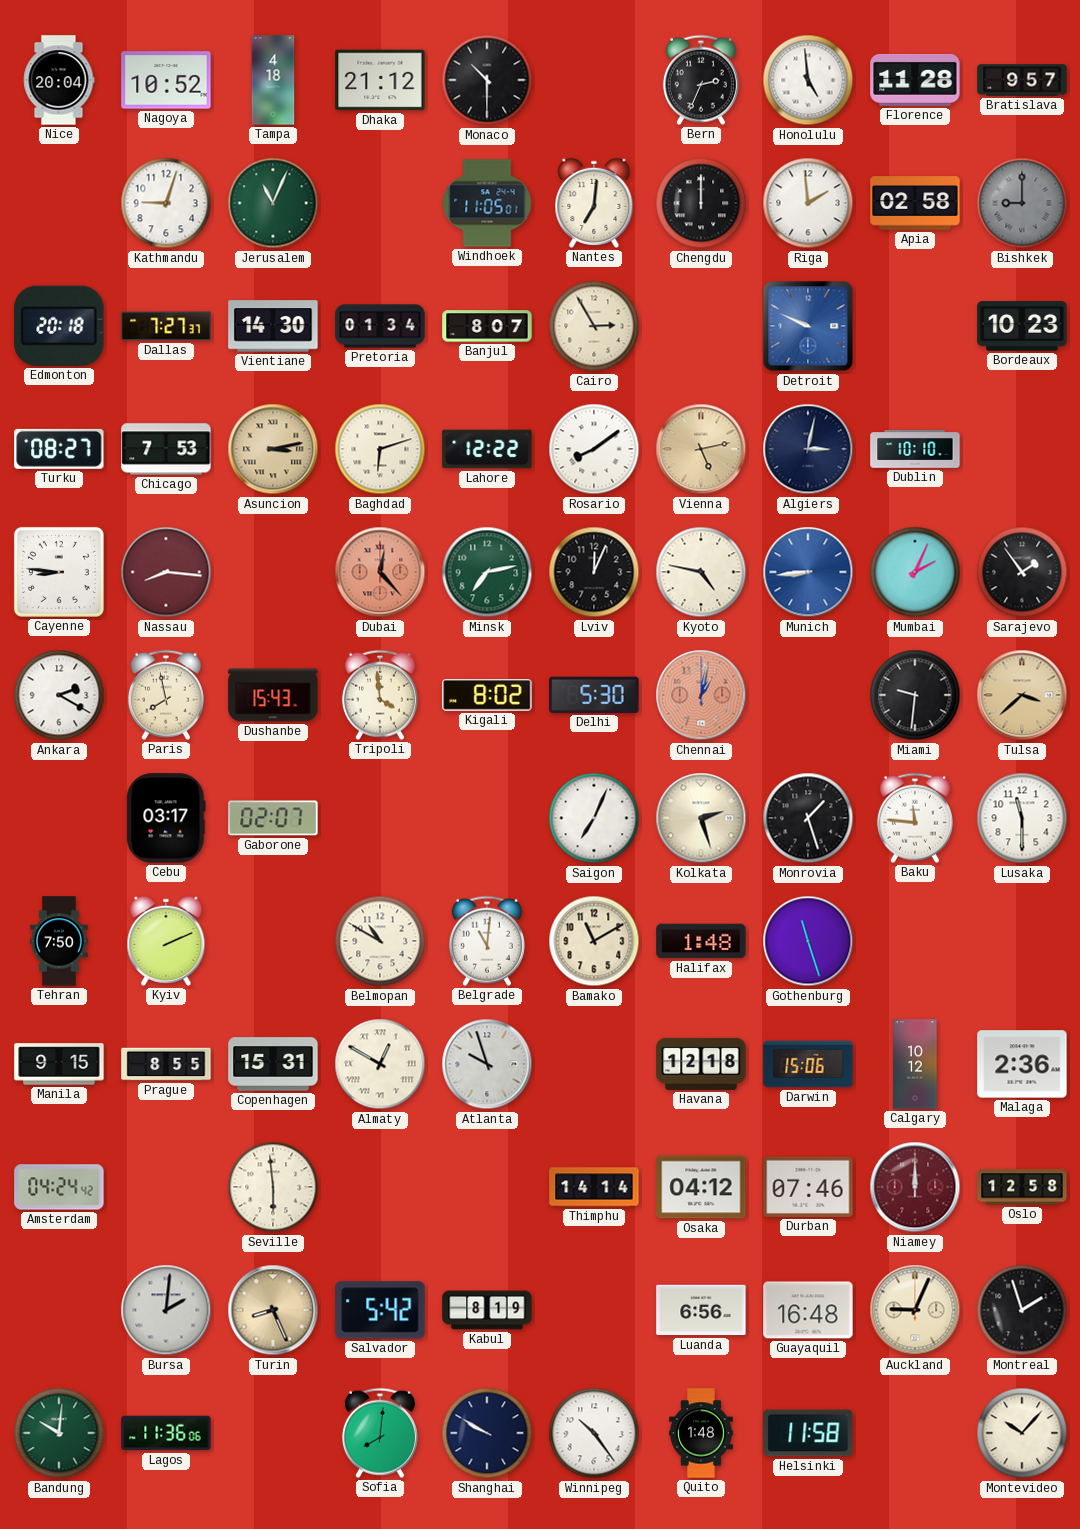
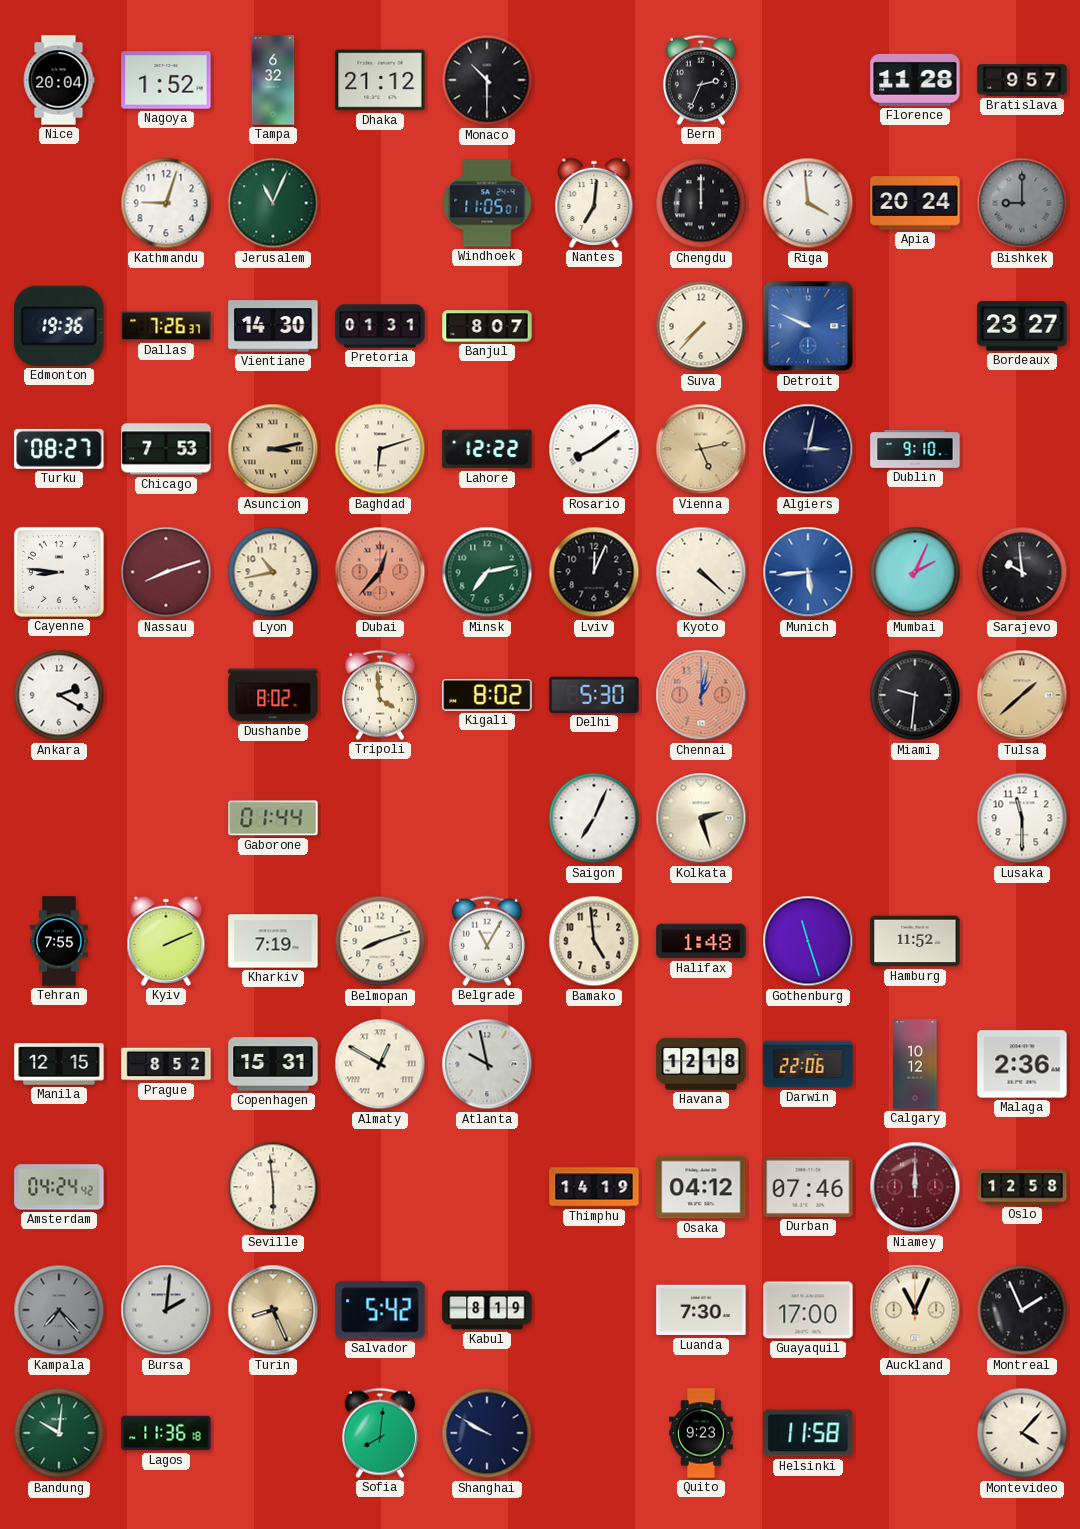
Nagoya: 10:52 -> 1:52
Tampa: 4:18 -> 6:32
Honolulu: 4:59 -> none
Riga: 1:59 -> 3:59
Apia: 02:58 -> 20:24
Edmonton: 20:18 -> 19:36
Dallas: 7:27 -> 7:26
Pretoria: 01:34 -> 01:31
Cairo: 2:55 -> none
Suva: none -> 7:37
Bordeaux: 10:23 -> 23:27
Dublin: 10:10 -> 9:10
Nassau: 8:16 -> 8:12
Lyon: none -> 10:43
Dubai: 12:23 -> 12:37
Kyoto: 4:47 -> 4:22
Munich: 8:44 -> 5:44
Sarajevo: 1:54 -> 9:59
Paris: 7:58 -> none
Dushanbe: 15:43 -> 8:02
Tulsa: 3:38 -> 1:38
Cebu: 03:17 -> none
Gaborone: 02:07 -> 01:44
Monrovia: 1:27 -> none
Baku: 11:46 -> none
Tehran: 7:50 -> 7:55
Kharkiv: none -> 7:19
Belmopan: 10:50 -> 8:12
Belgrade: 11:01 -> 11:05
Bamako: 11:10 -> 4:59
Hamburg: none -> 11:52
Manila: 9:15 -> 12:15
Prague: 8:55 -> 8:52
Atlanta: 9:57 -> 9:58
Darwin: 15:06 -> 22:06
Thimphu: 14:14 -> 14:19
Kampala: none -> 7:23
Luanda: 6:56 -> 7:30
Guayaquil: 16:48 -> 17:00
Auckland: 9:04 -> 11:04
Montreal: 1:57 -> 1:56
Lagos: 11:36:06 -> 11:36:18
Winnipeg: 10:24 -> none
Quito: 1:48 -> 9:23
Montevideo: 10:07 -> 4:07
